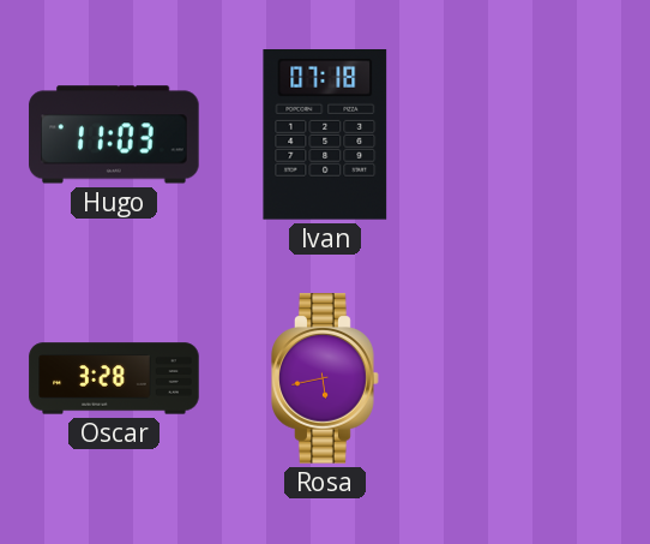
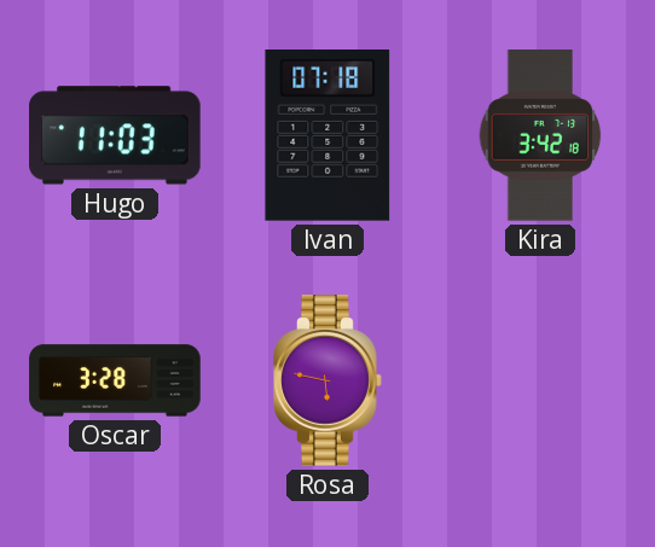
Kira: none -> 3:42
Rosa: 5:43 -> 5:47
